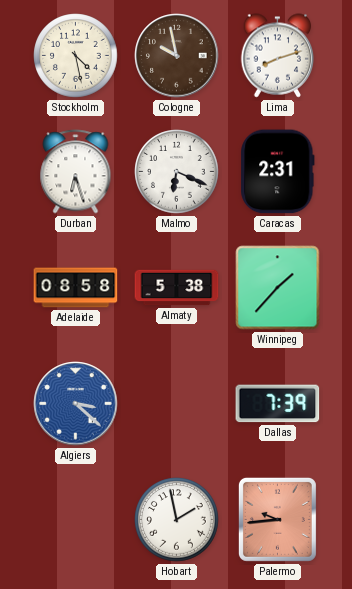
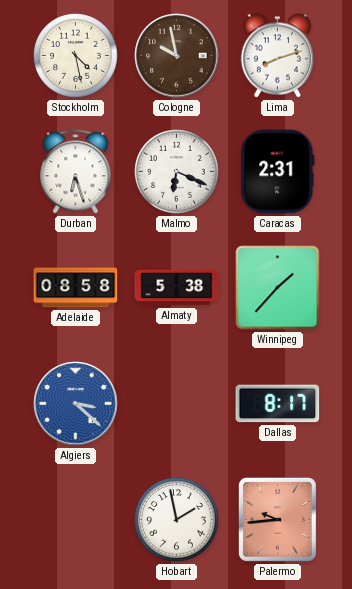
Dallas: 7:39 -> 8:17
